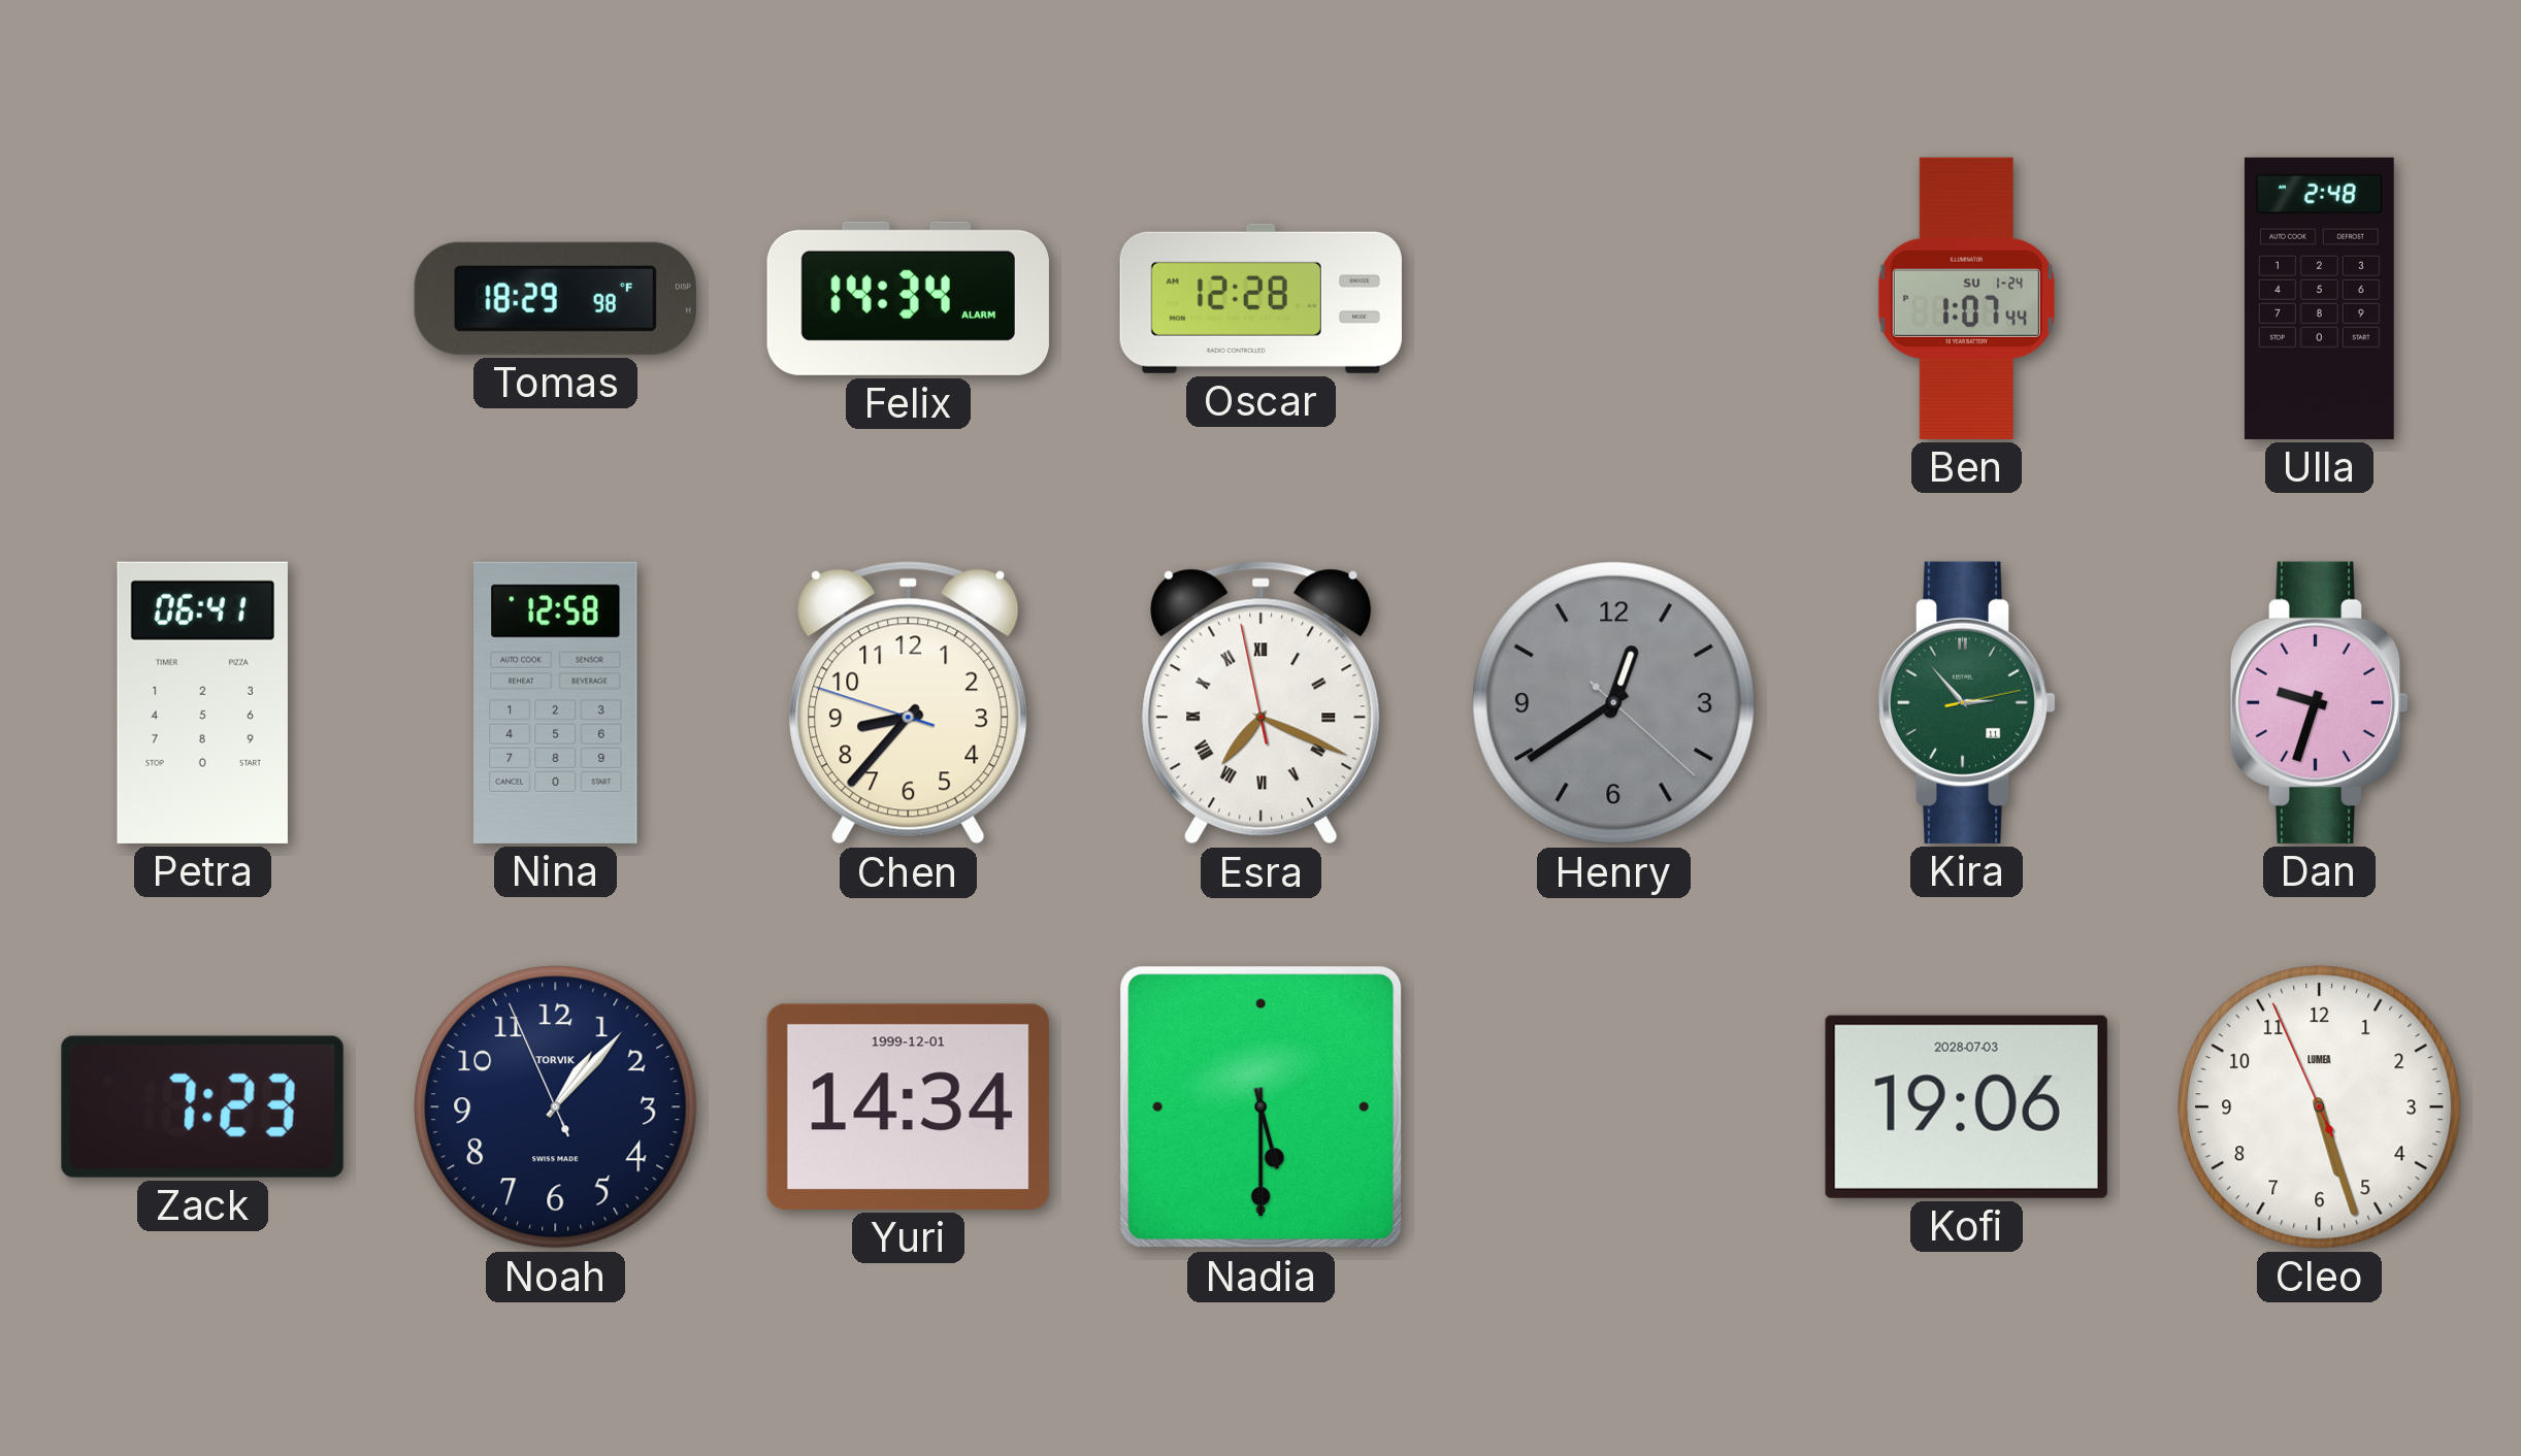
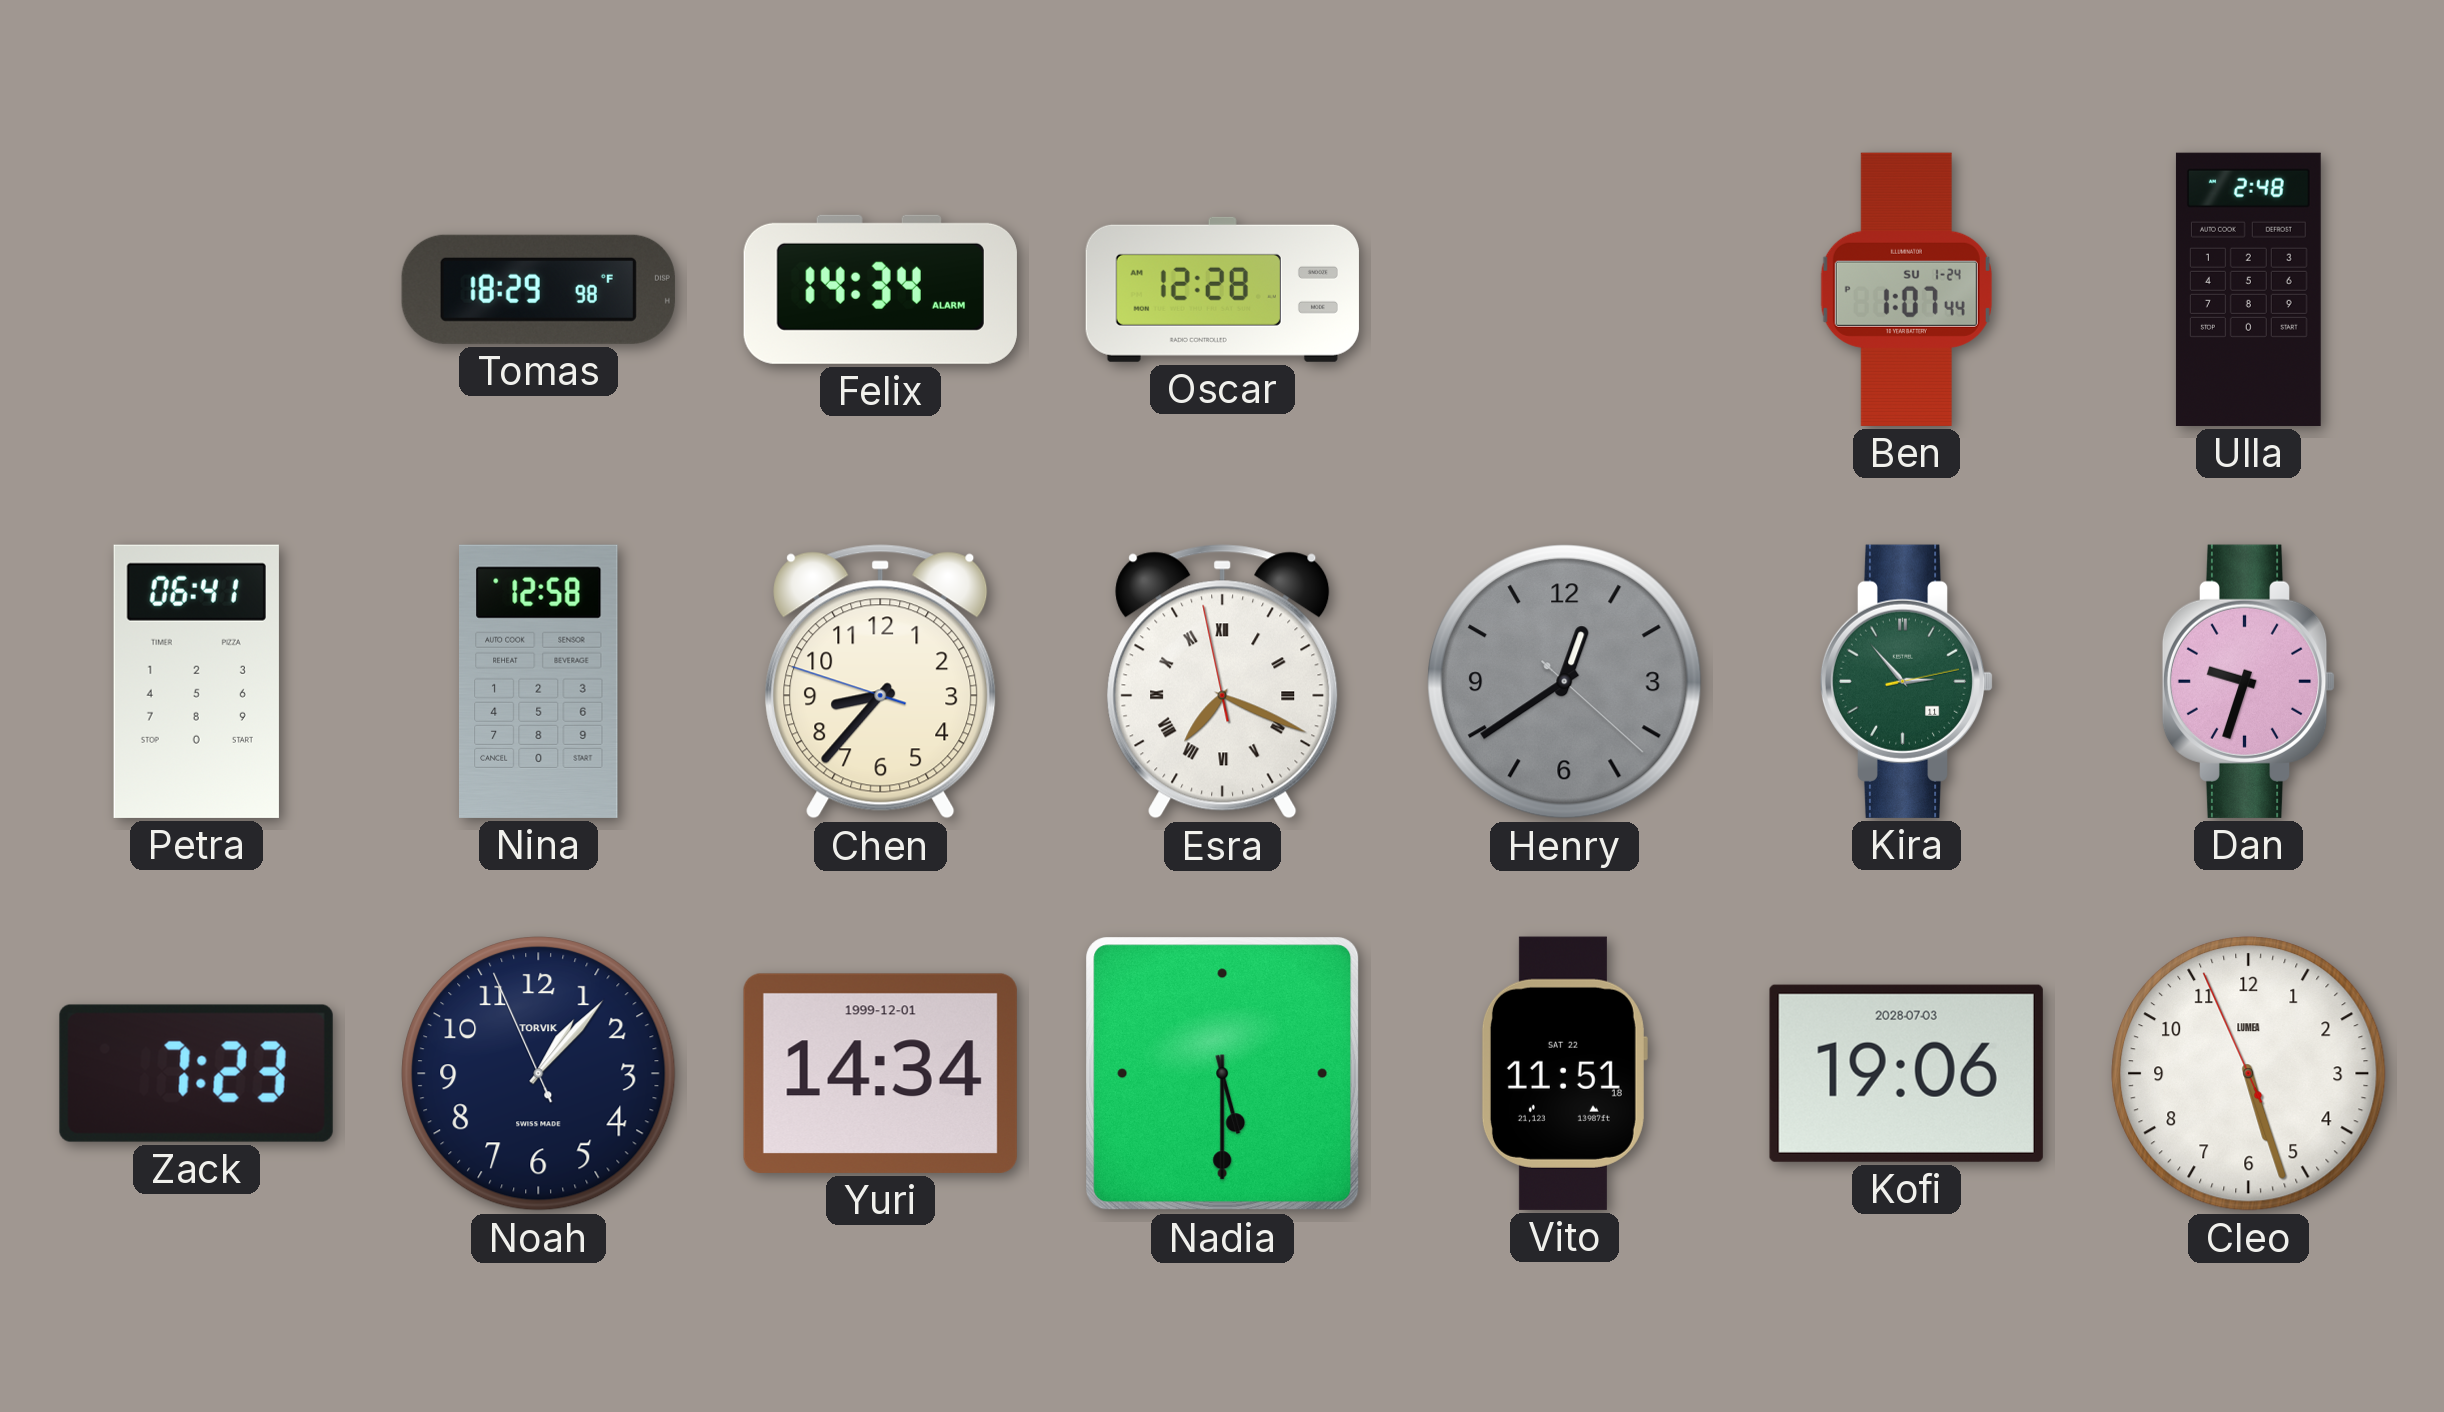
Vito: none -> 11:51
